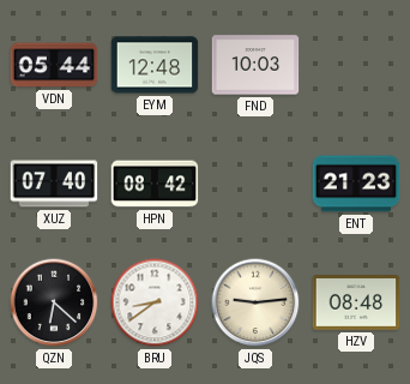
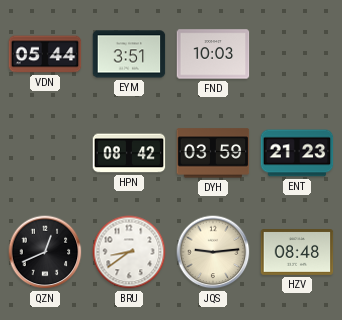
EYM: 12:48 -> 3:51
XUZ: 07:40 -> none
DYH: none -> 03:59
QZN: 6:22 -> 12:41
